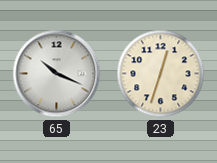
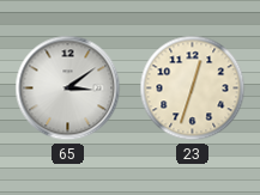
65: 10:19 -> 3:09
